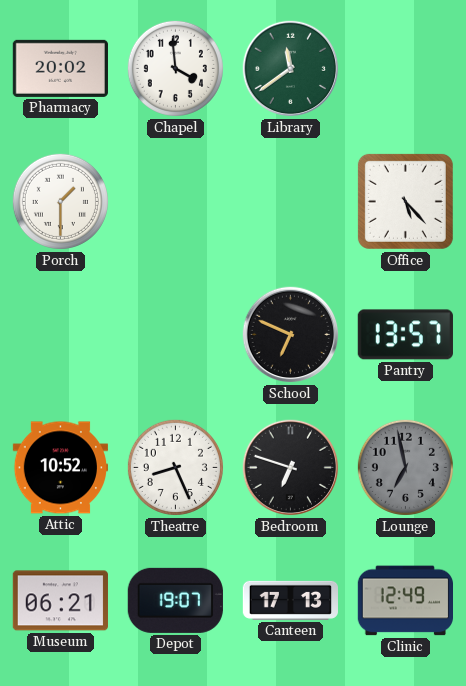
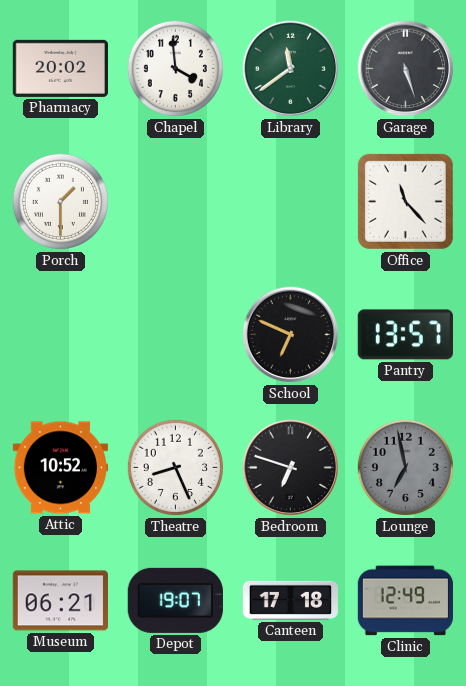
Garage: none -> 5:27
Office: 5:23 -> 11:23
Canteen: 17:13 -> 17:18
